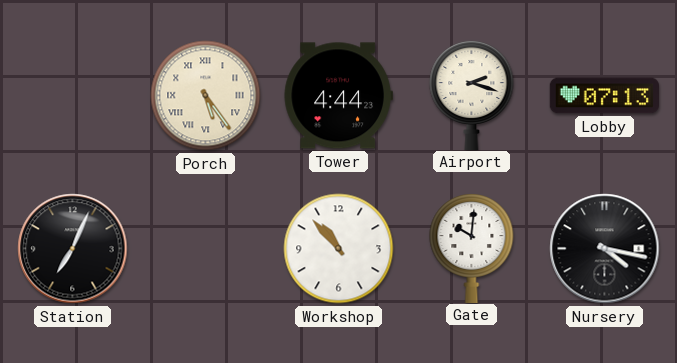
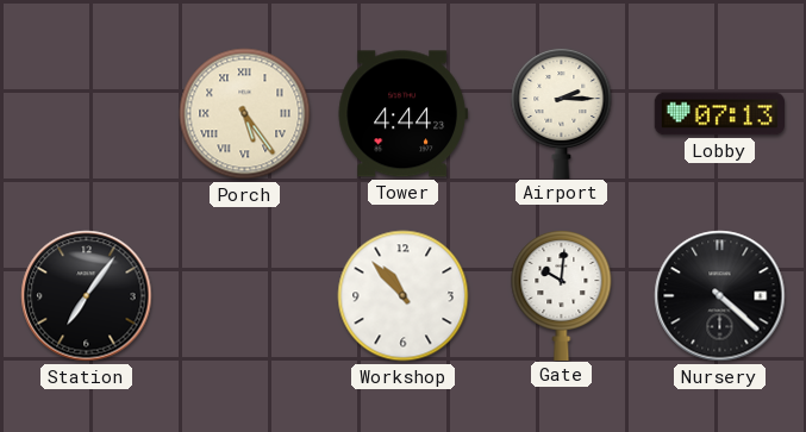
Airport: 2:18 -> 2:15
Station: 7:04 -> 7:06
Nursery: 4:17 -> 4:22
